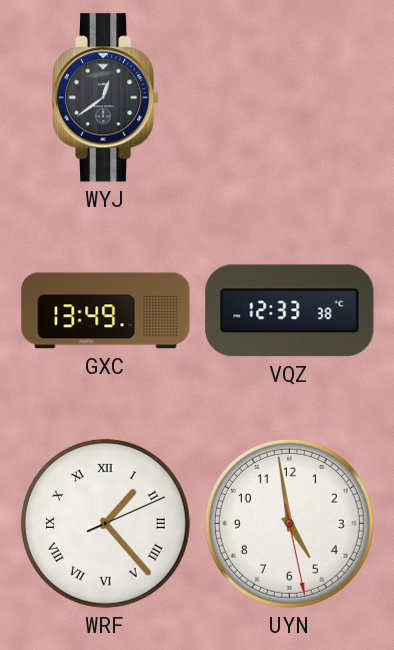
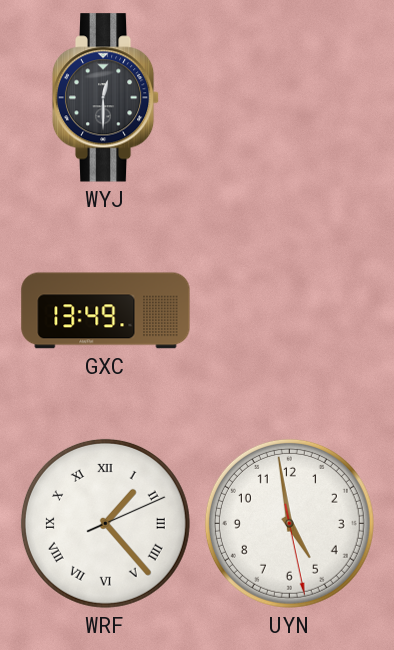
WYJ: 12:39 -> 12:30
VQZ: 12:33 -> none
